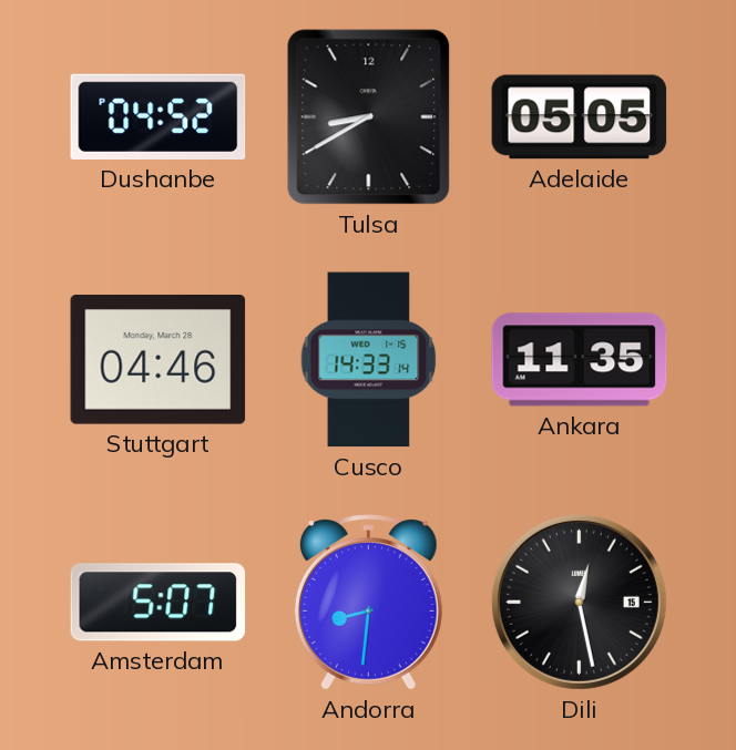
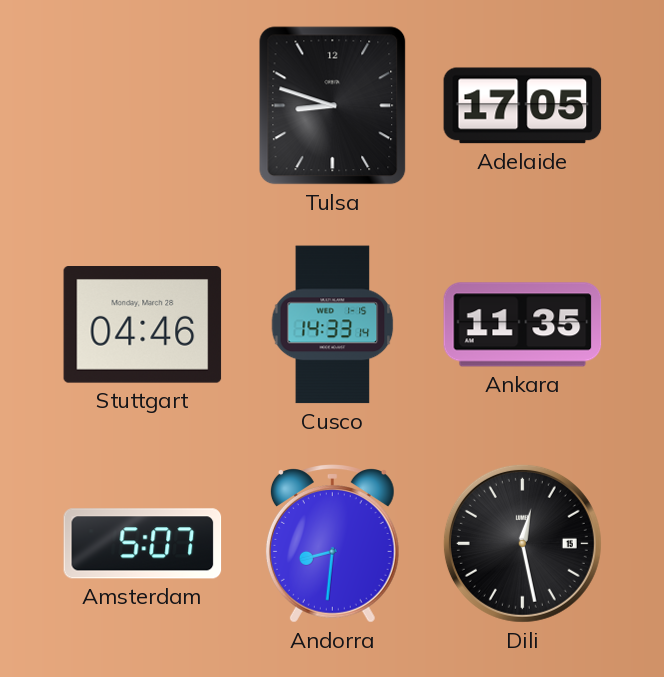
Dushanbe: 04:52 -> none
Tulsa: 8:40 -> 8:48
Adelaide: 05:05 -> 17:05
